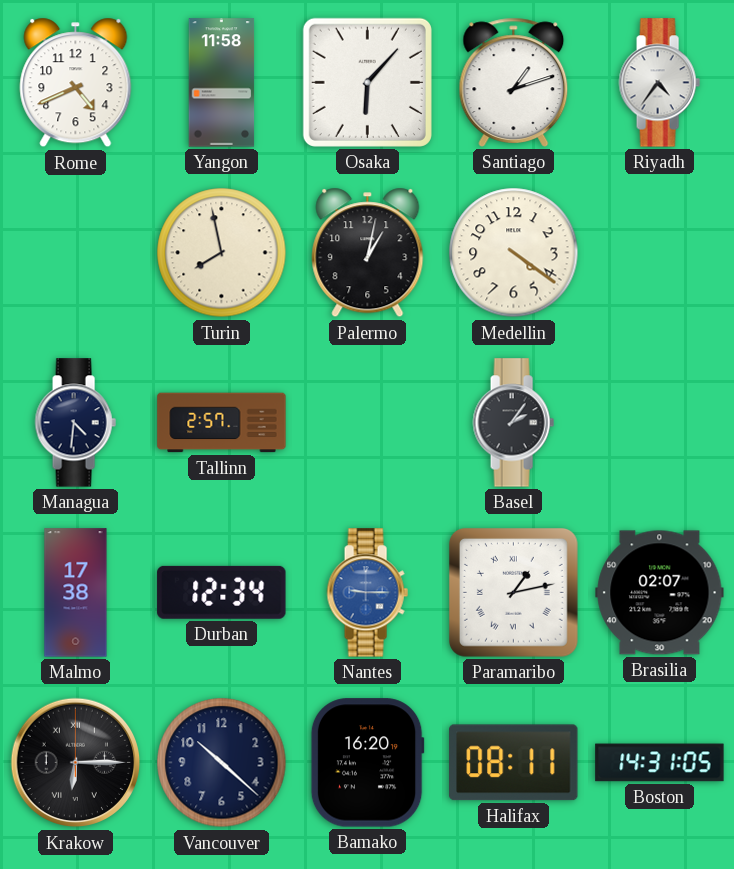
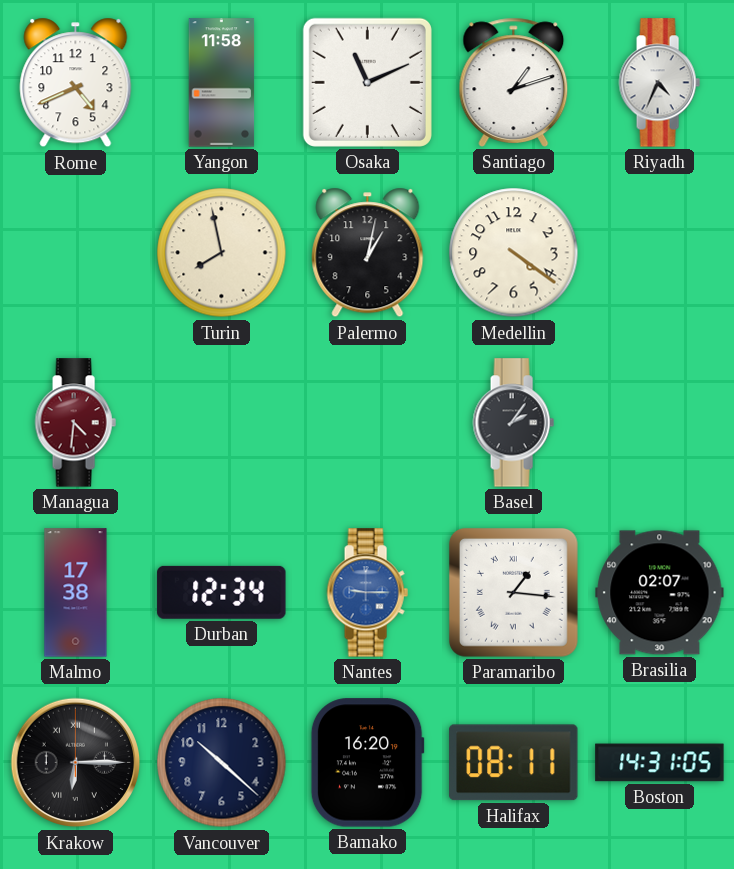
Osaka: 6:07 -> 11:11
Riyadh: 4:36 -> 4:34
Managua dial: navy -> burgundy
Tallinn: 2:57 -> none
Paramaribo: 1:13 -> 1:16
